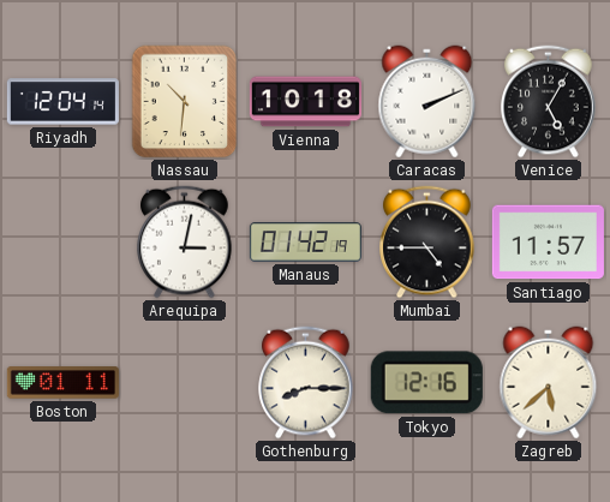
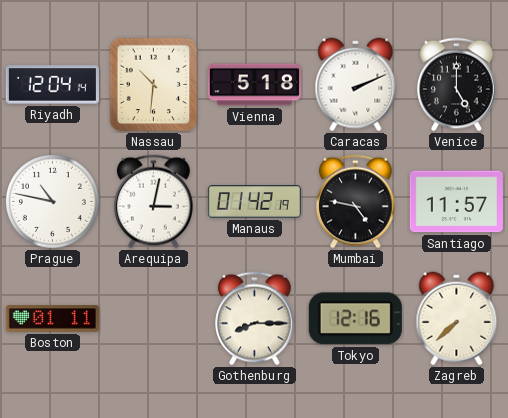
Vienna: 10:18 -> 5:18
Venice: 5:05 -> 5:00
Prague: none -> 10:47
Mumbai: 4:45 -> 4:47
Zagreb: 5:38 -> 7:38
